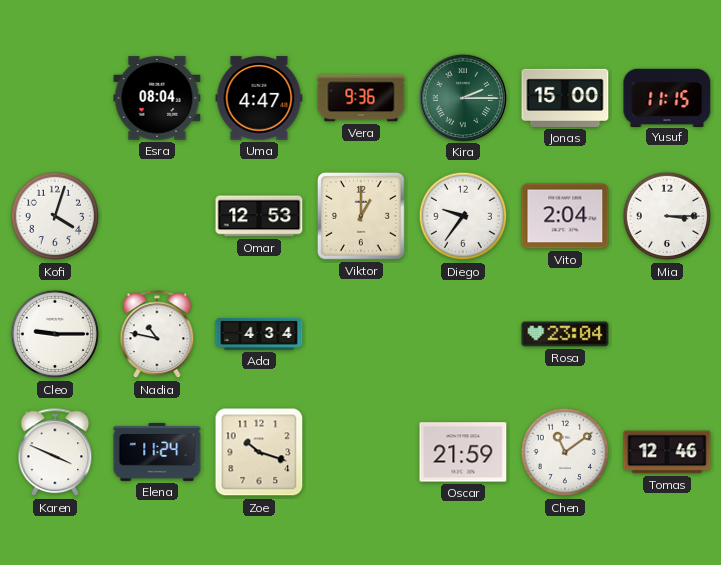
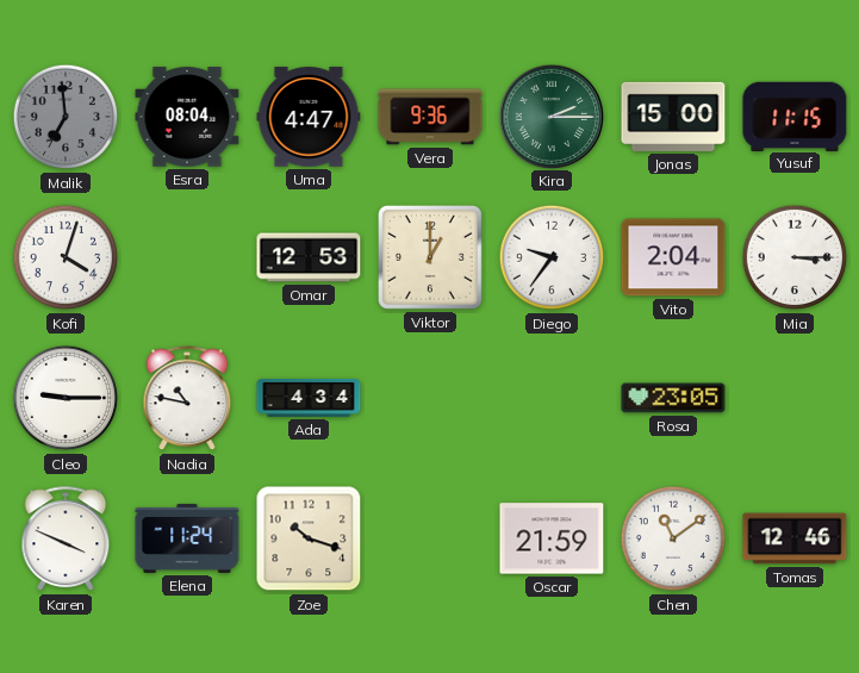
Malik: none -> 6:59
Rosa: 23:04 -> 23:05
